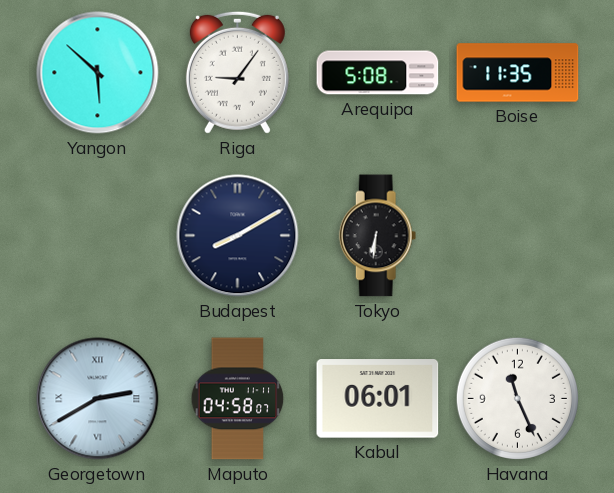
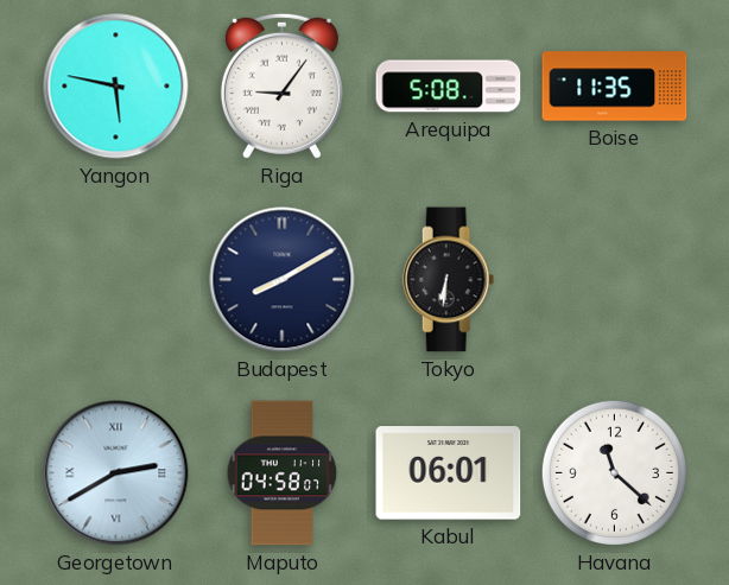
Yangon: 5:52 -> 5:47
Havana: 11:26 -> 11:22
